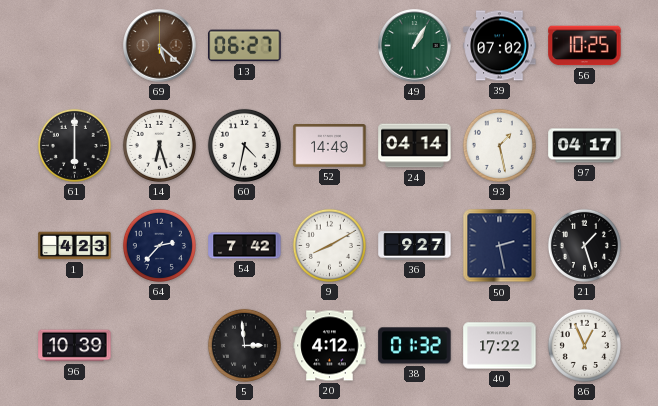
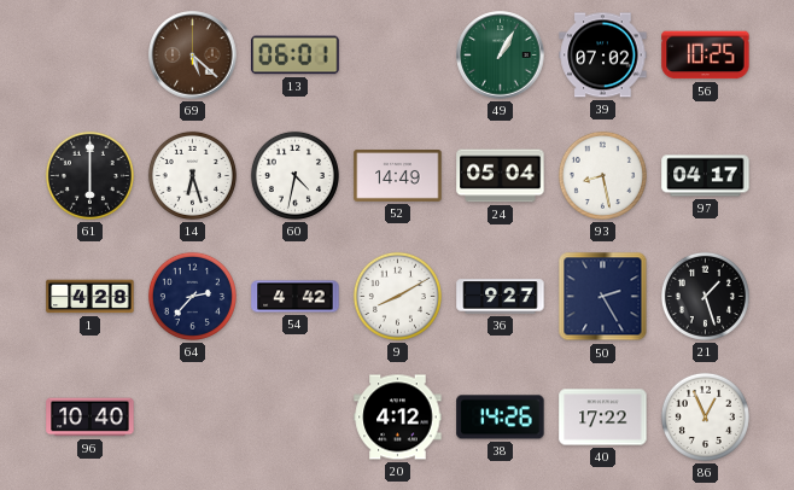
13: 06:27 -> 06:01
24: 04:14 -> 05:04
93: 1:28 -> 8:28
1: 4:23 -> 4:28
54: 7:42 -> 4:42
50: 2:28 -> 2:25
96: 10:39 -> 10:40
5: 2:59 -> none
38: 01:32 -> 14:26
